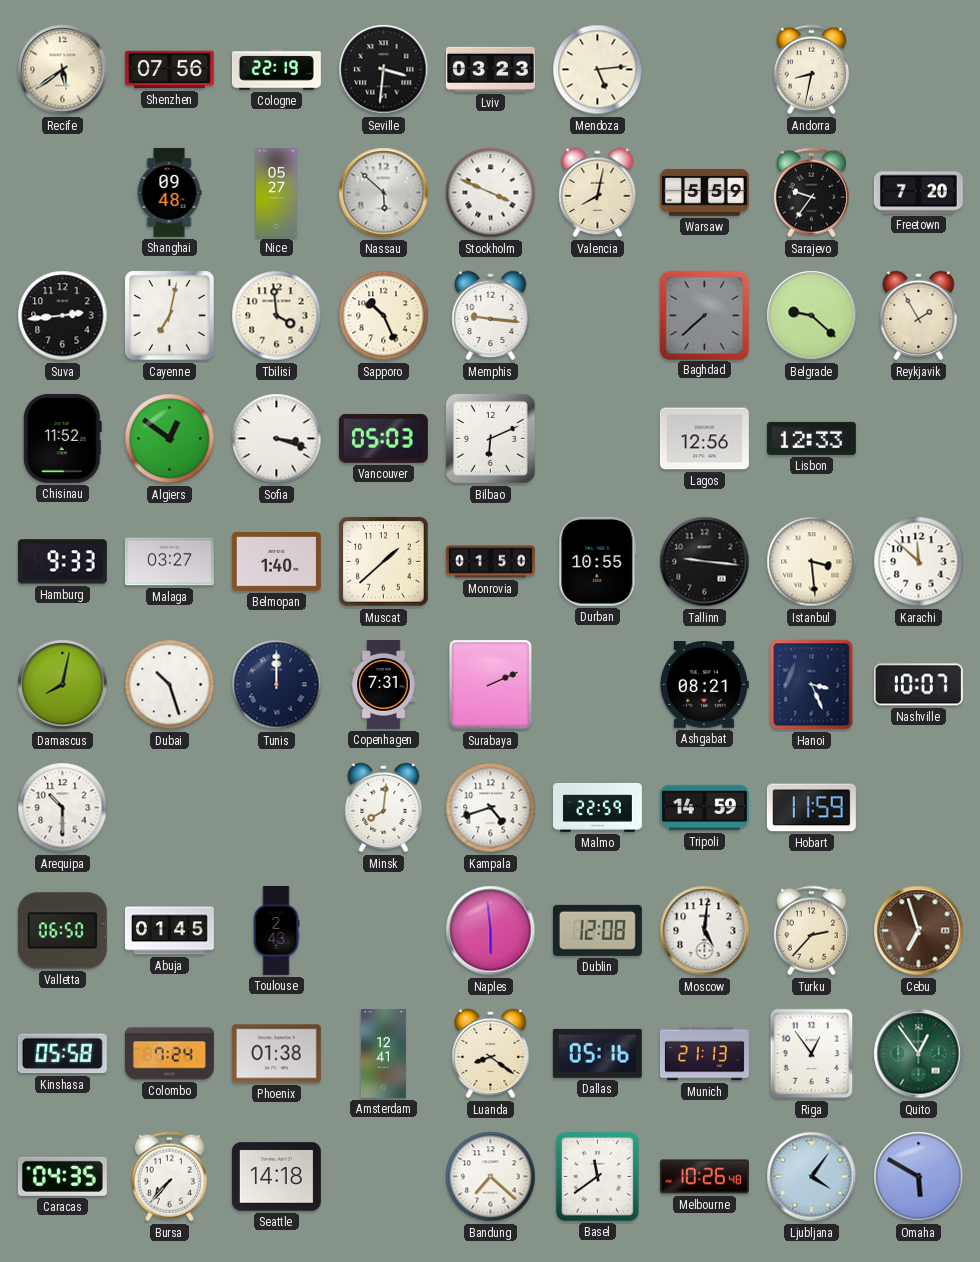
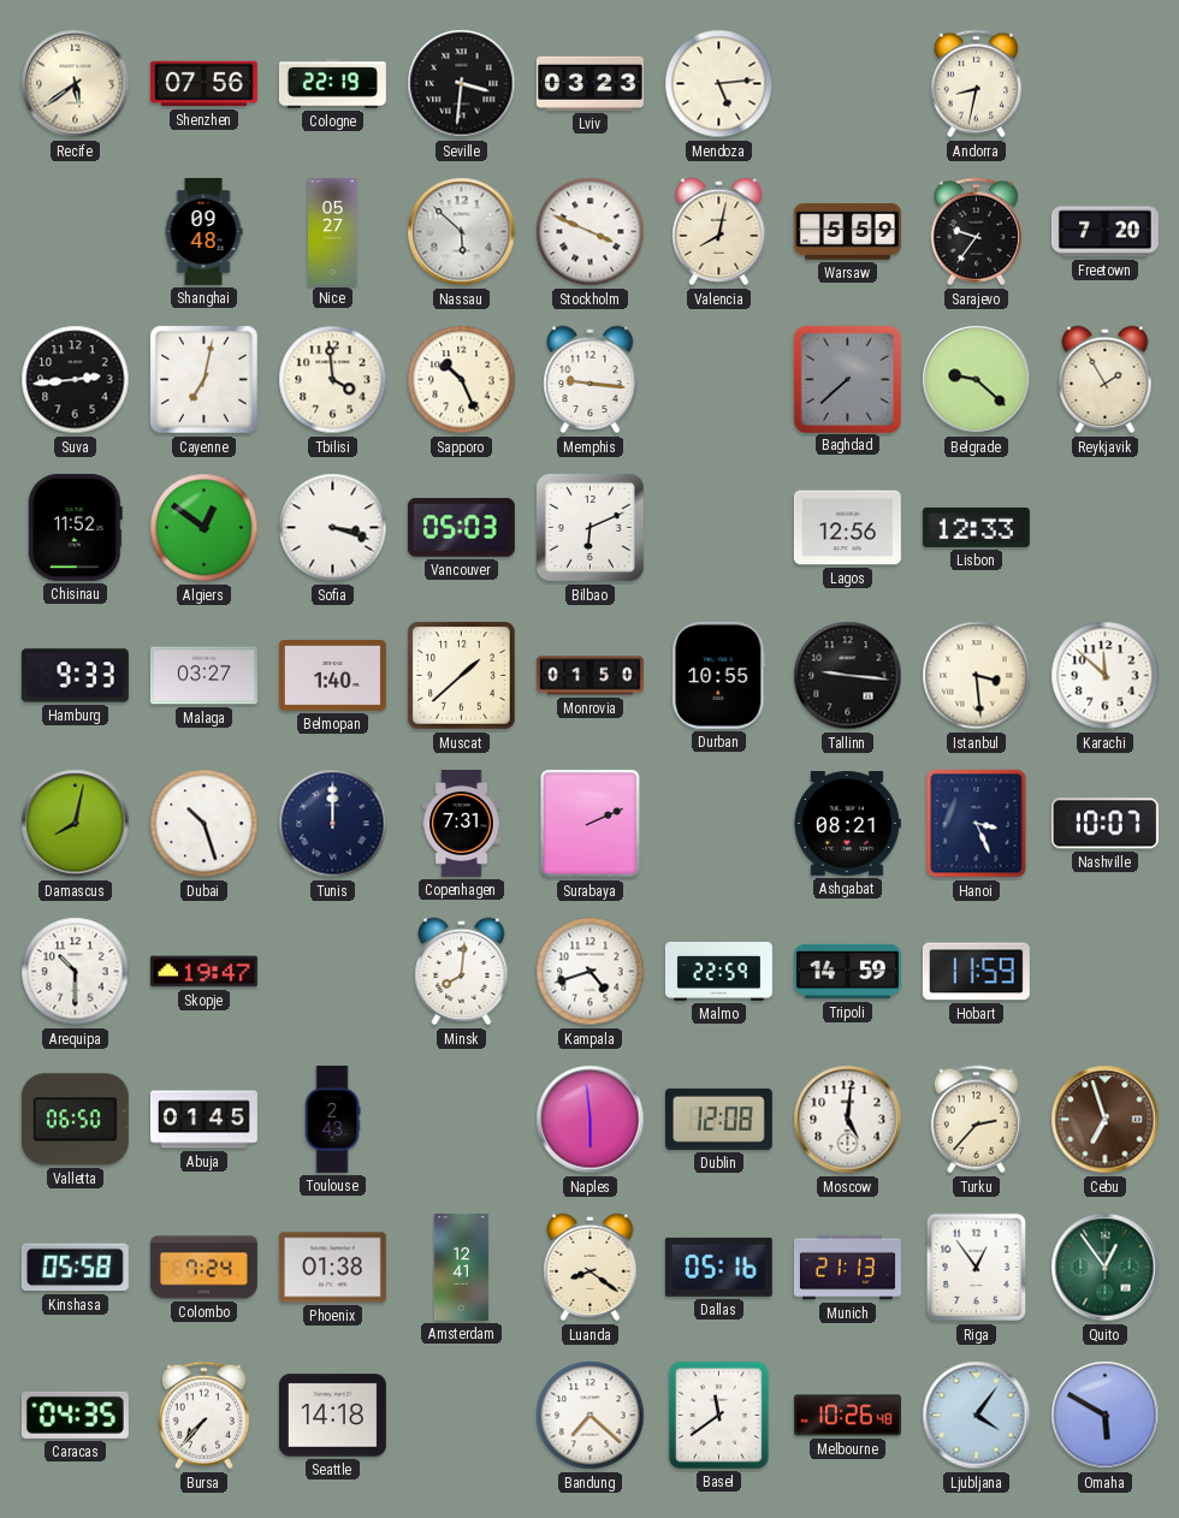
Skopje: none -> 19:47
